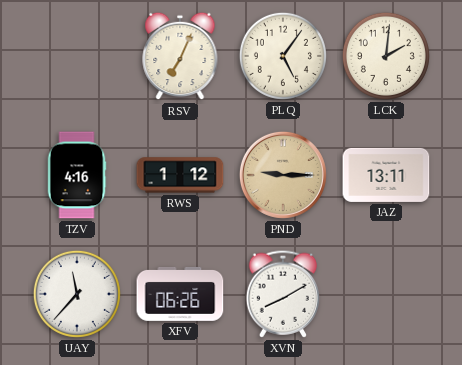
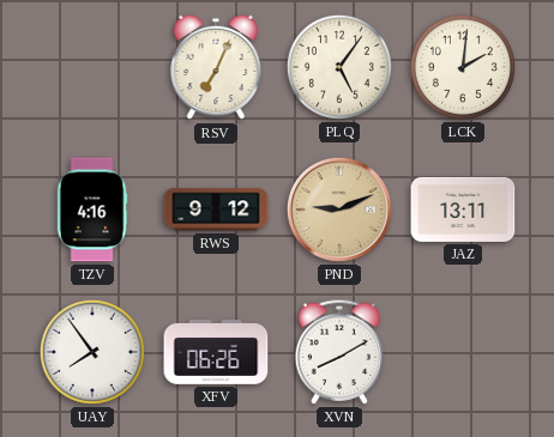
RWS: 1:12 -> 9:12
PND: 9:15 -> 9:11
UAY: 11:37 -> 7:54
